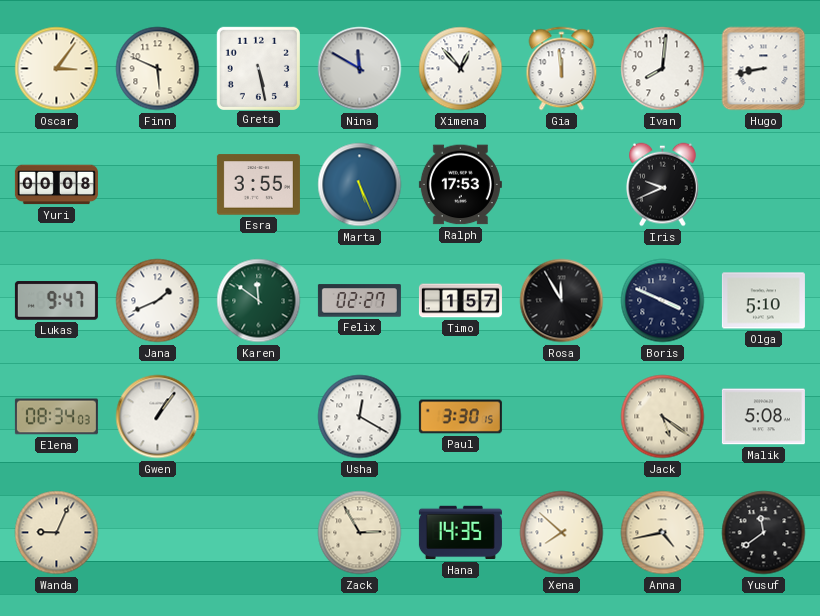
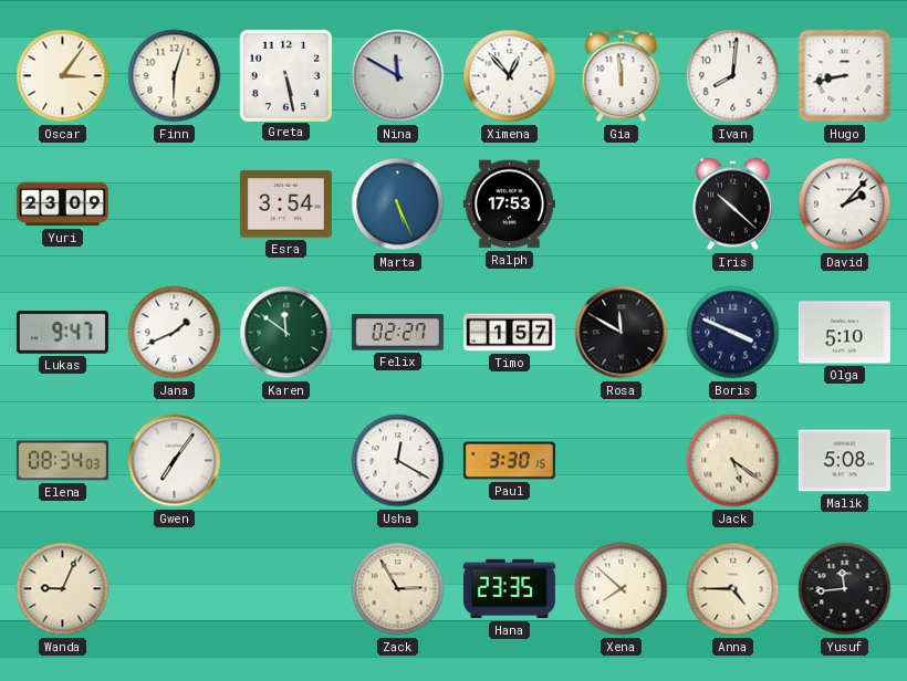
Finn: 5:49 -> 6:03
Yuri: 00:08 -> 23:09
Esra: 3:55 -> 3:54
Iris: 9:41 -> 10:22
David: none -> 2:07
Rosa: 11:55 -> 11:50
Gwen: 1:06 -> 7:06
Hana: 14:35 -> 23:35
Anna: 4:43 -> 4:45
Yusuf: 11:39 -> 11:44
